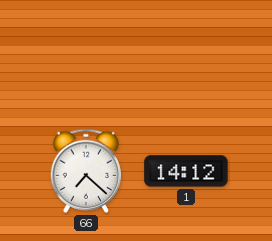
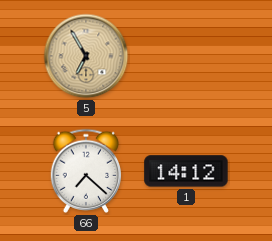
5: none -> 6:55
